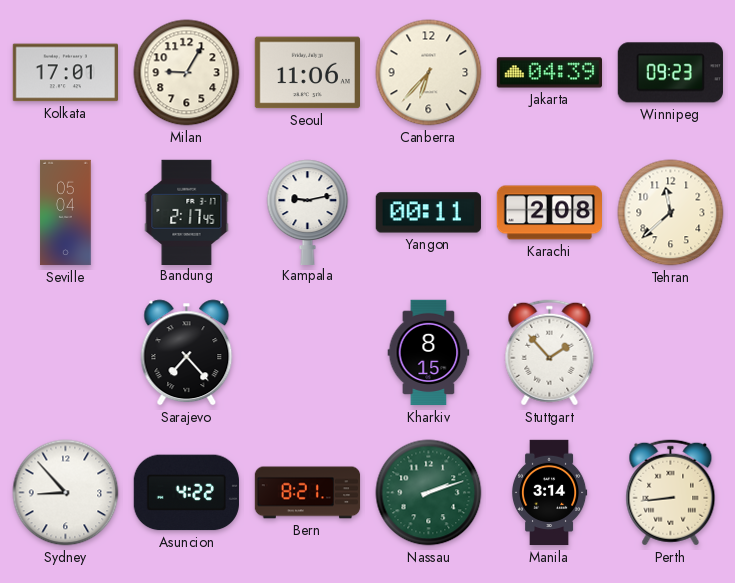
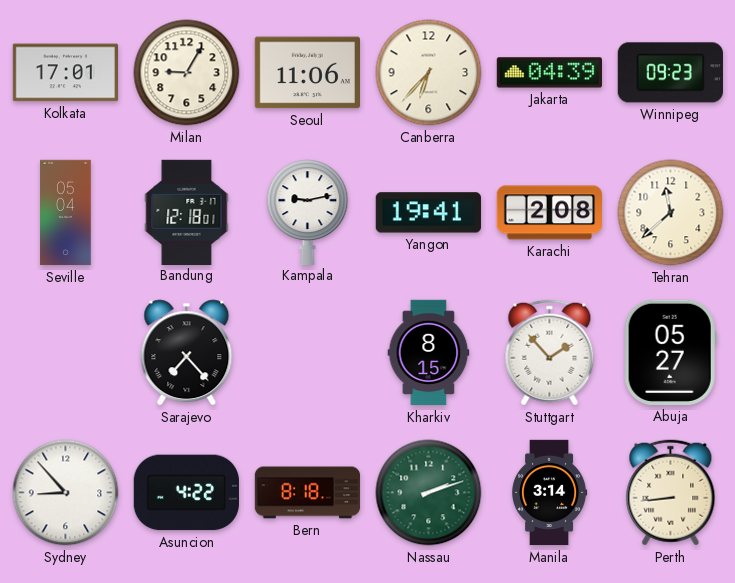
Bandung: 2:17 -> 12:18
Yangon: 00:11 -> 19:41
Abuja: none -> 05:27
Bern: 8:21 -> 8:18
